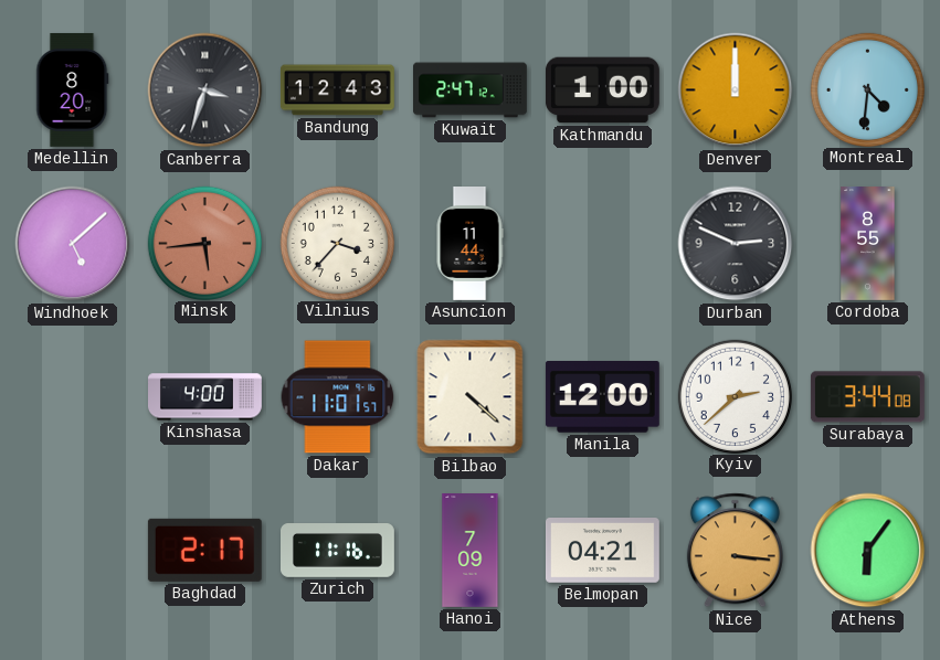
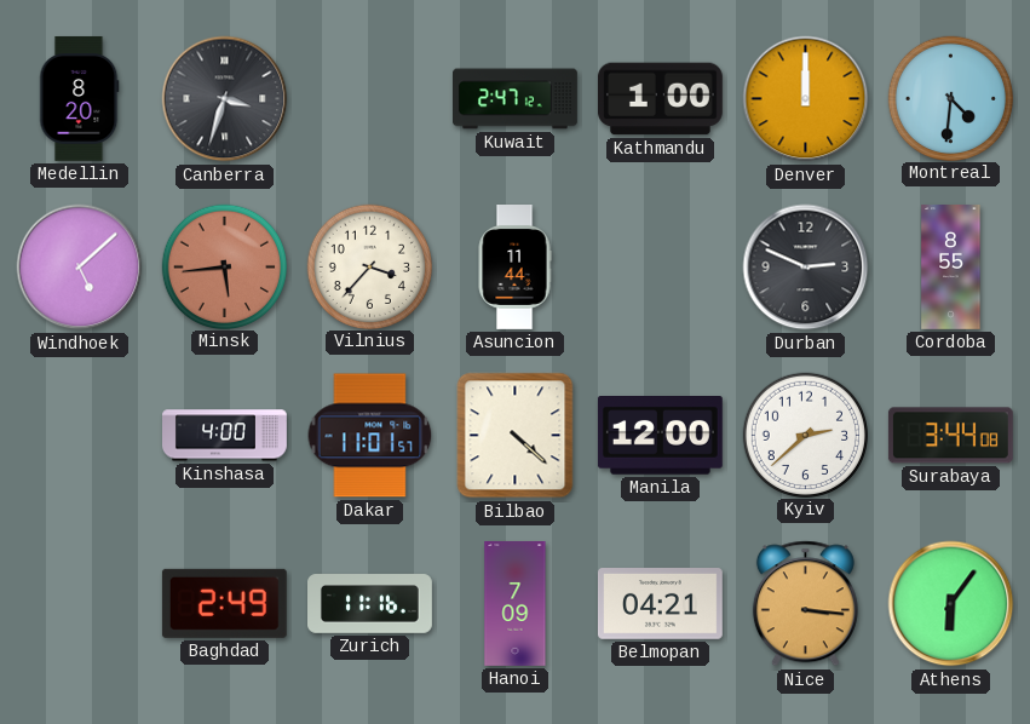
Bandung: 12:43 -> none
Baghdad: 2:17 -> 2:49
